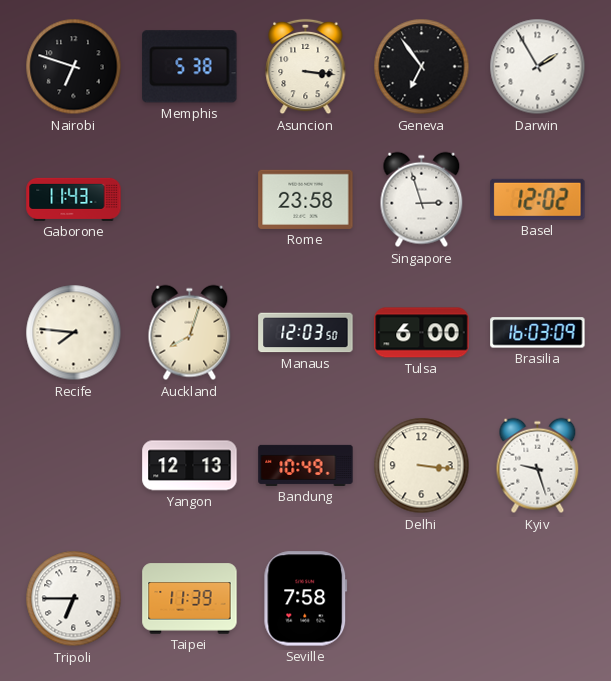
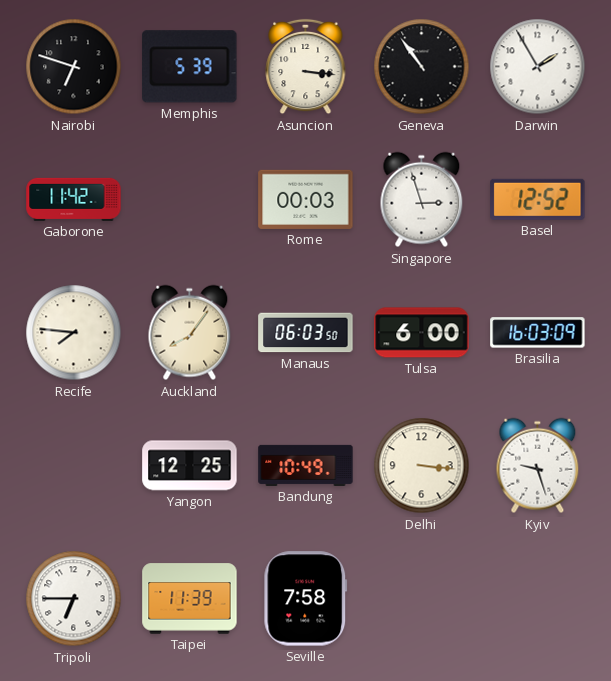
Memphis: 5:38 -> 5:39
Geneva: 6:54 -> 10:54
Gaborone: 11:43 -> 11:42
Rome: 23:58 -> 00:03
Basel: 12:02 -> 12:52
Auckland: 8:03 -> 8:06
Manaus: 12:03 -> 06:03
Yangon: 12:13 -> 12:25
